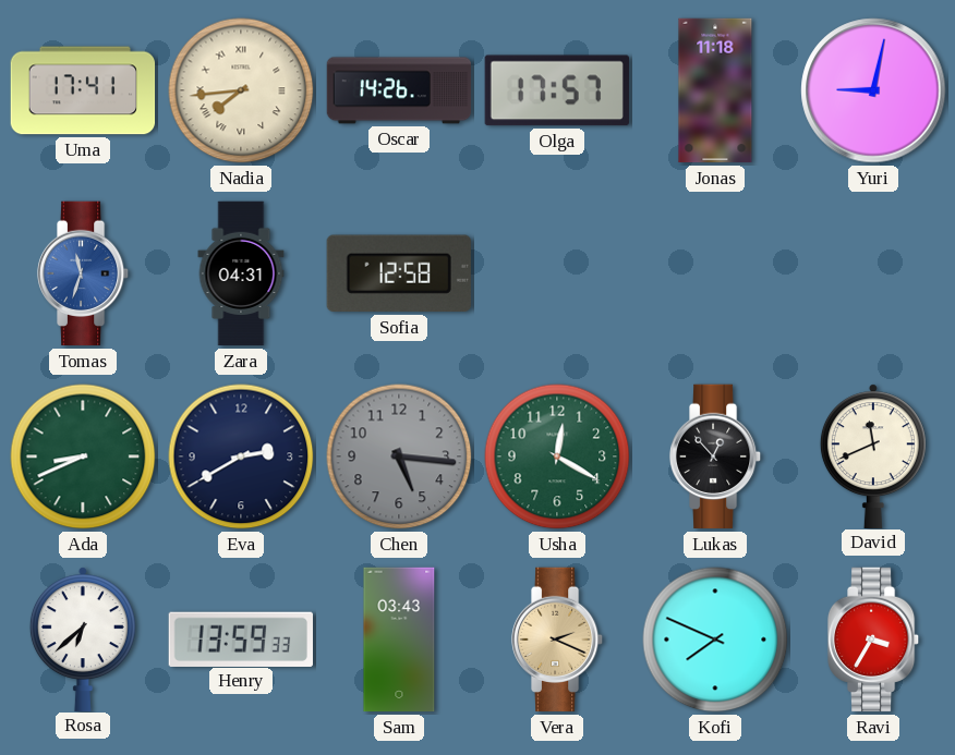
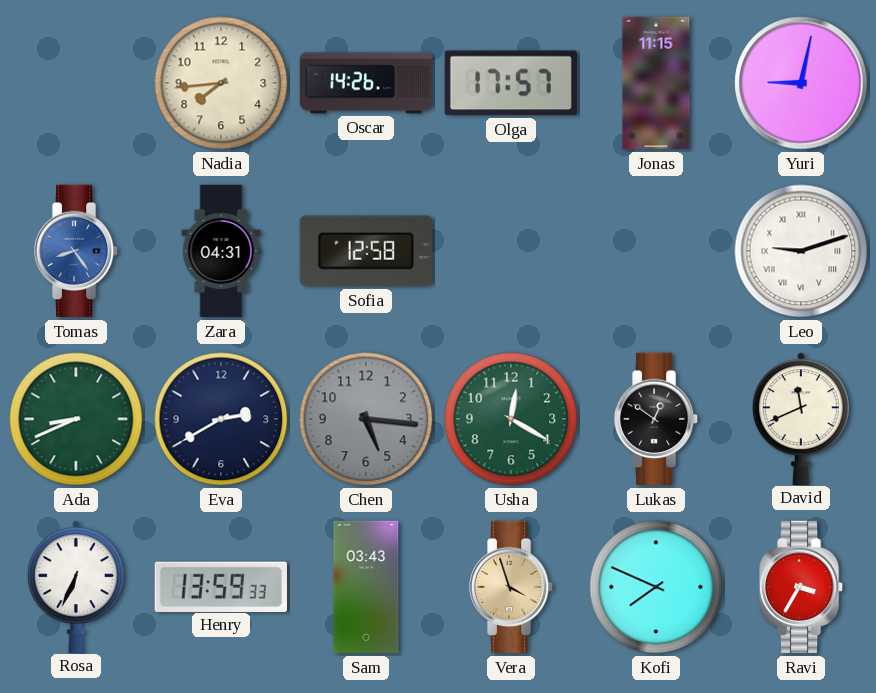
Uma: 17:41 -> none
Nadia numerals: Roman -> Arabic
Jonas: 11:18 -> 11:15
Tomas: 11:33 -> 8:24
Leo: none -> 9:12
Lukas: 12:53 -> 12:51
Rosa: 6:38 -> 6:34
Vera: 2:19 -> 3:57
